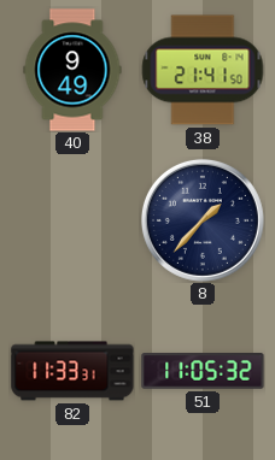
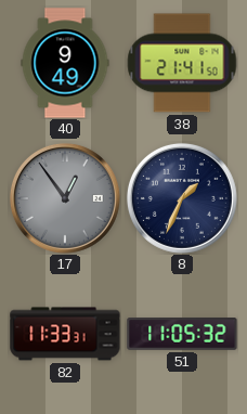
17: none -> 12:54
8: 1:37 -> 1:34
